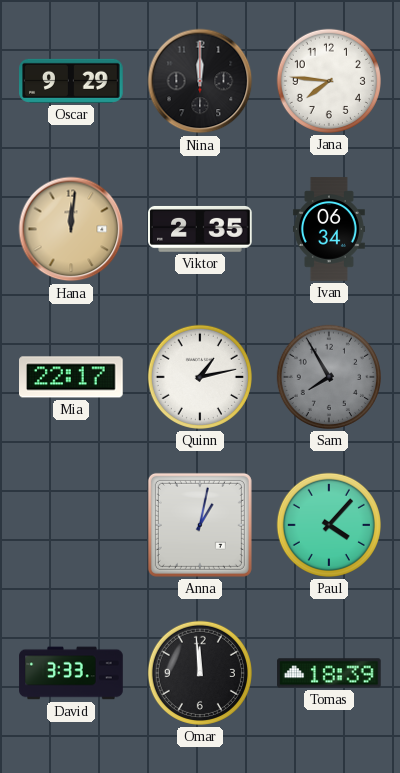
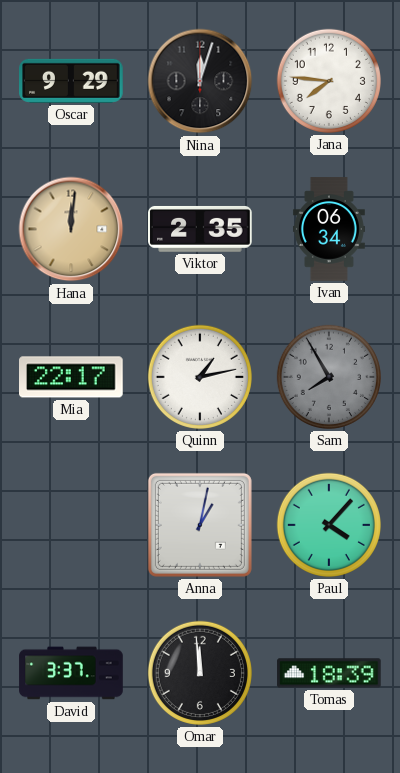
Nina: 12:00 -> 12:03
David: 3:33 -> 3:37
